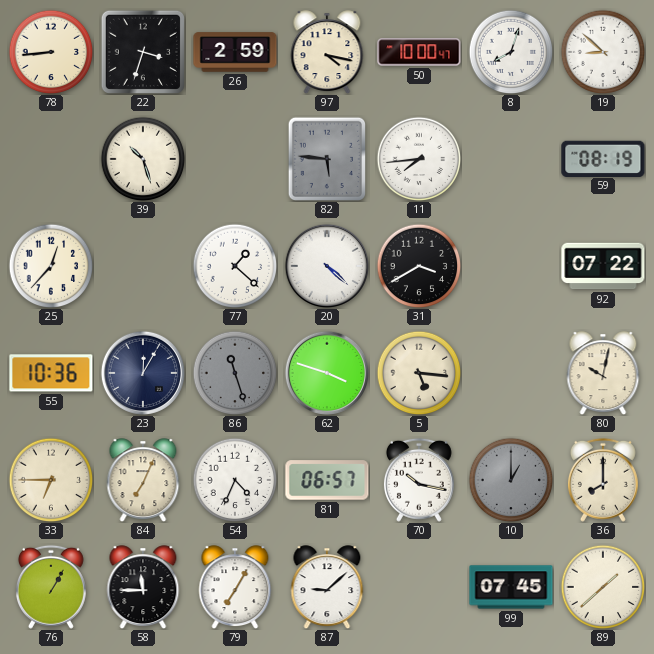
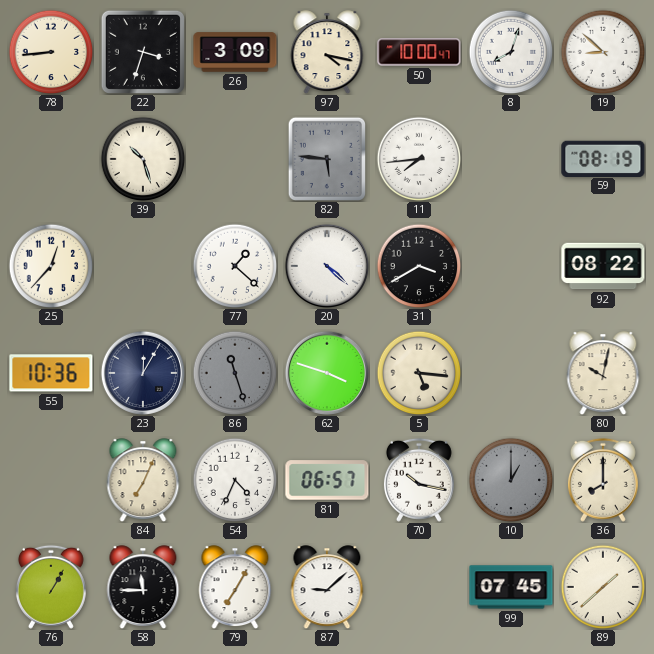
26: 2:59 -> 3:09
92: 07:22 -> 08:22
33: 6:45 -> none
